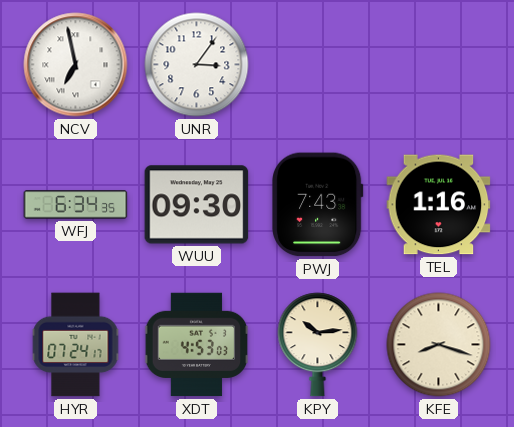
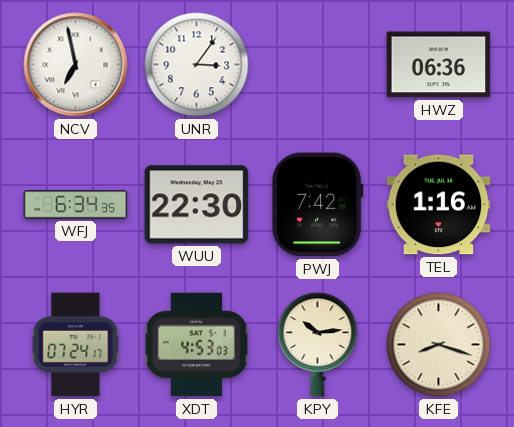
HWZ: none -> 06:36
WUU: 09:30 -> 22:30
PWJ: 7:43 -> 7:42
